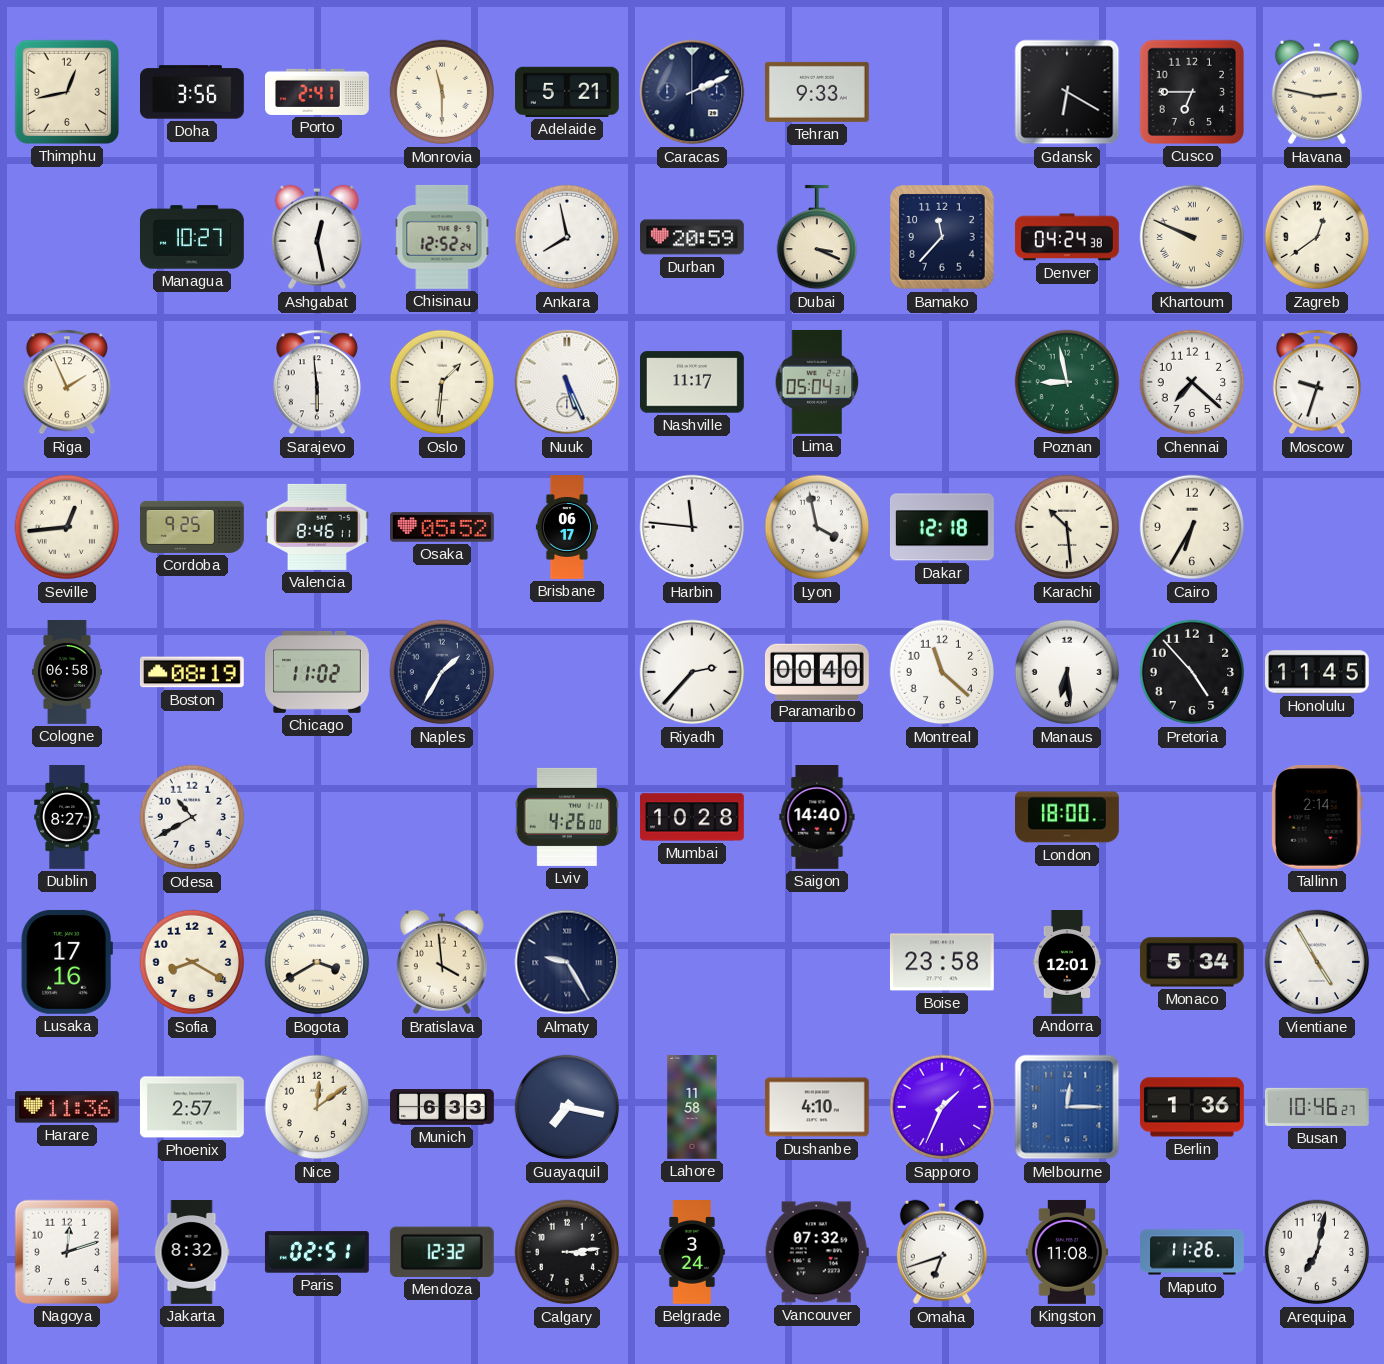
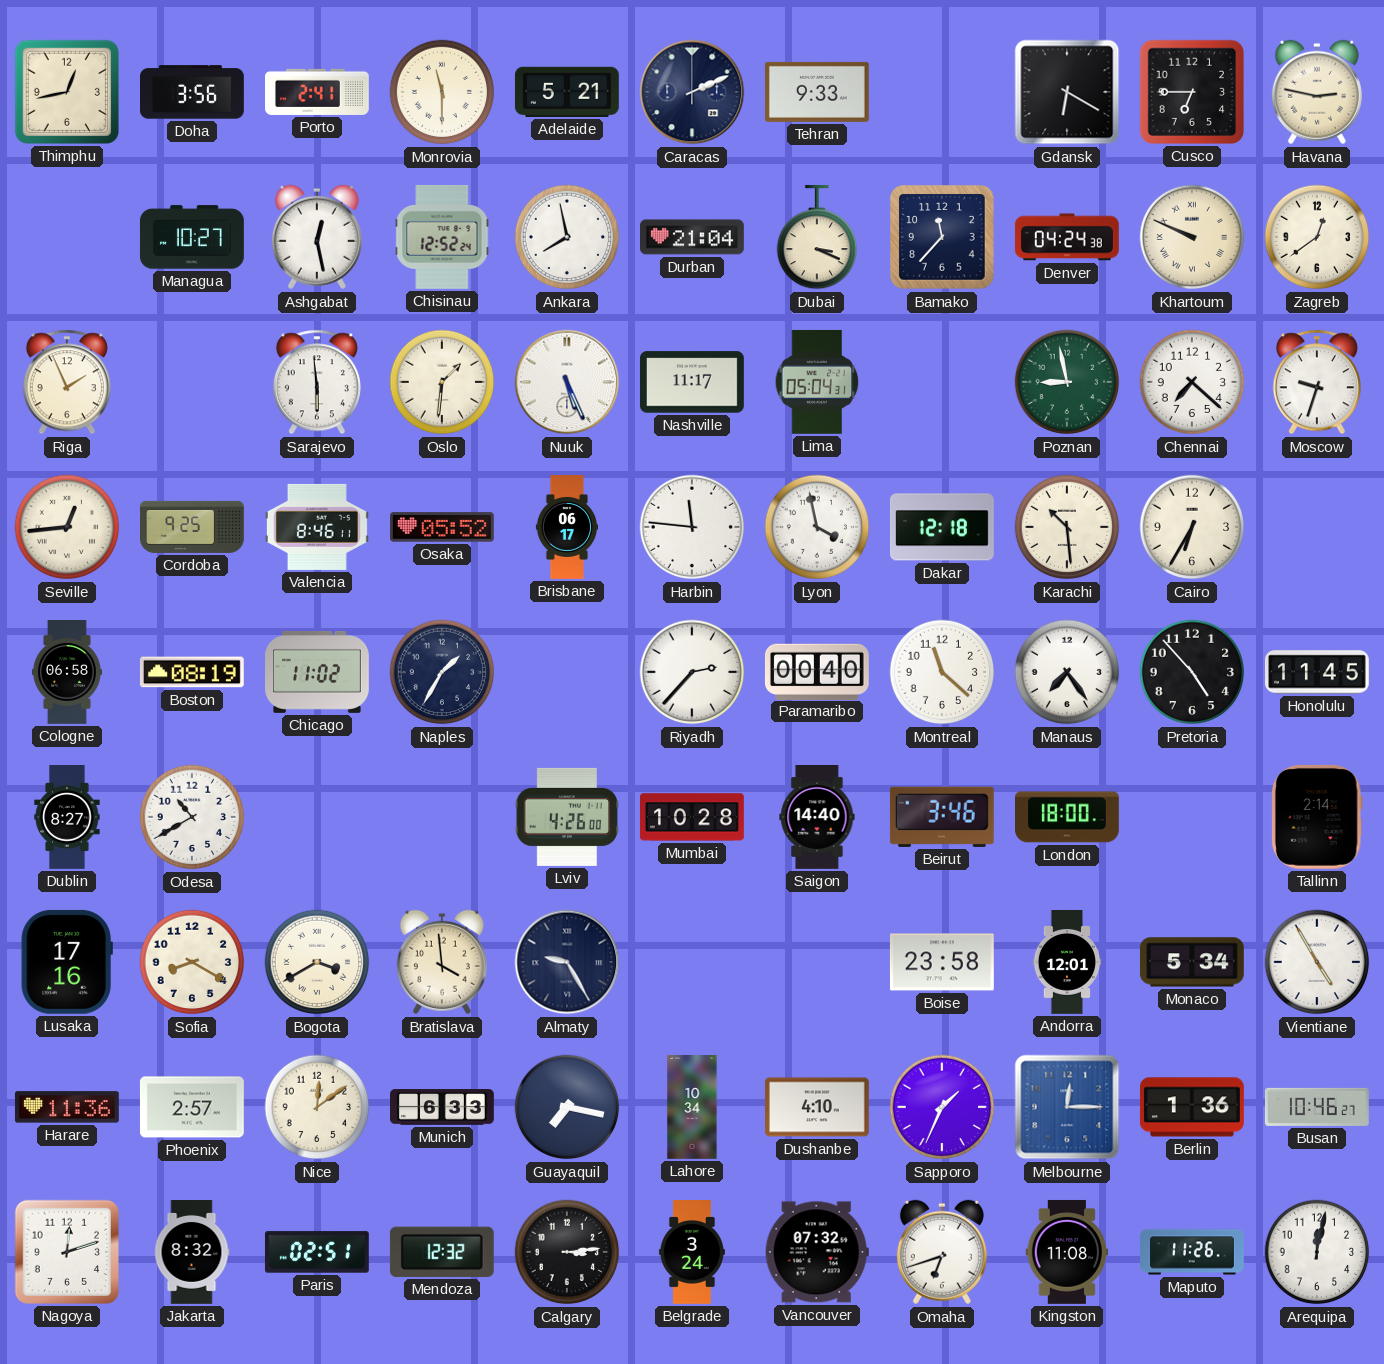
Durban: 20:59 -> 21:04
Manaus: 6:29 -> 7:24
Beirut: none -> 3:46
Lahore: 11:58 -> 10:34
Arequipa: 7:02 -> 12:02
